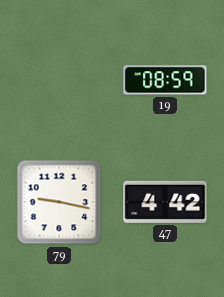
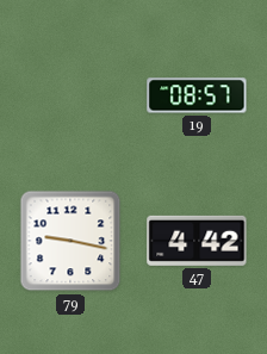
19: 08:59 -> 08:57
